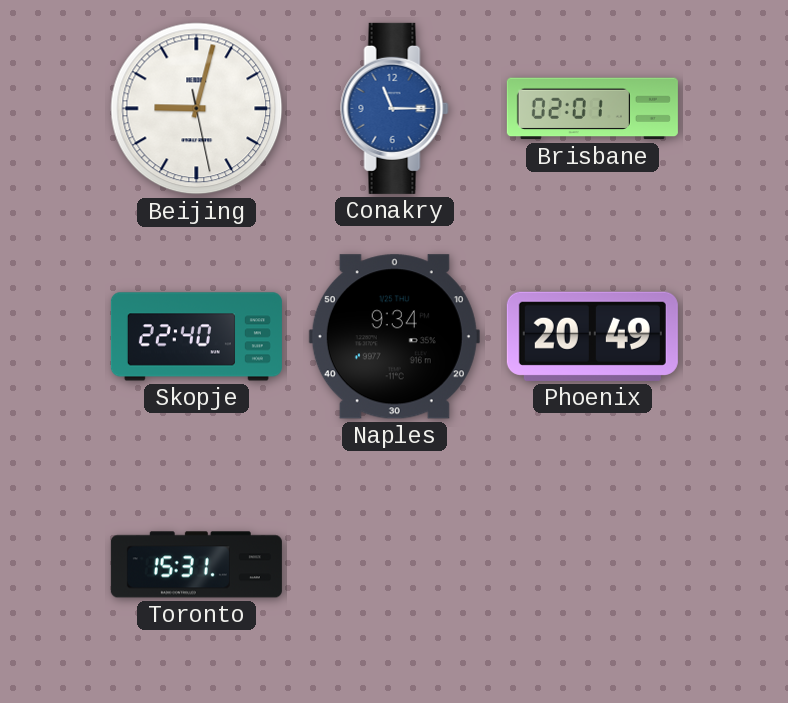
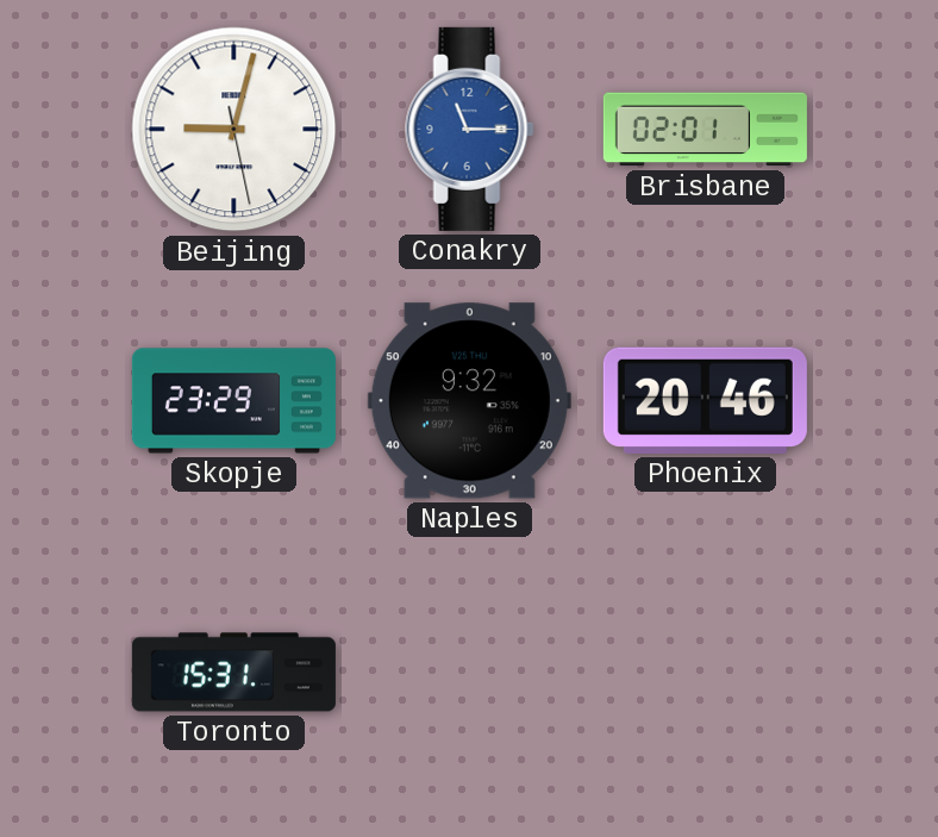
Skopje: 22:40 -> 23:29
Naples: 9:34 -> 9:32
Phoenix: 20:49 -> 20:46
